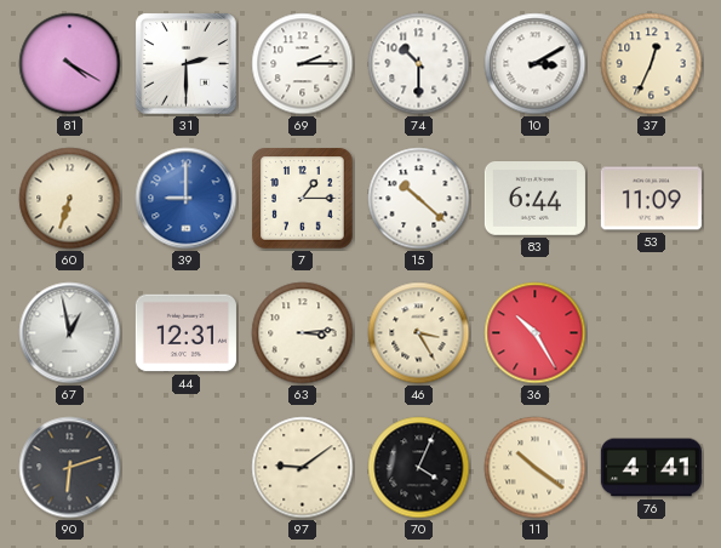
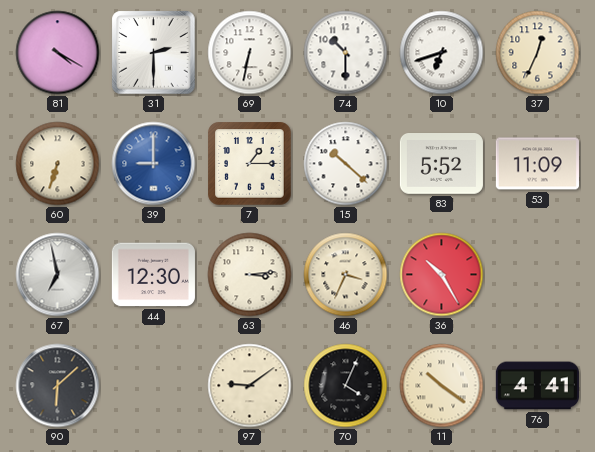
69: 2:15 -> 6:32
10: 3:10 -> 6:42
83: 6:44 -> 5:52
67: 12:58 -> 6:58
44: 12:31 -> 12:30
46: 3:25 -> 3:34
90: 6:12 -> 6:08
